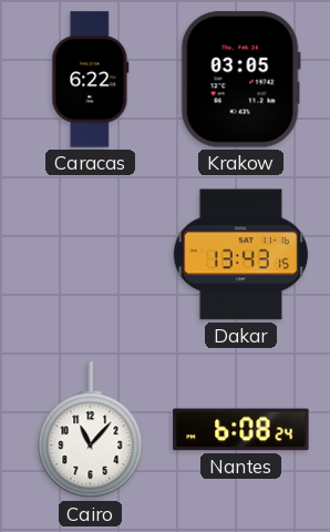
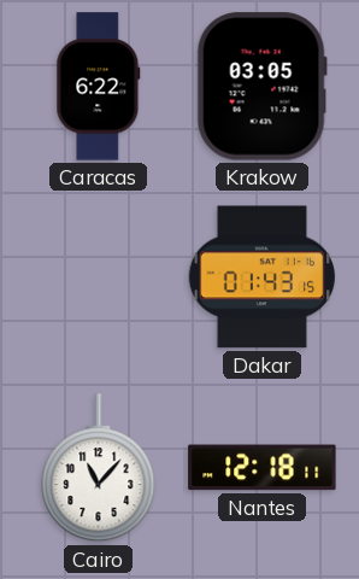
Dakar: 13:43 -> 01:43
Nantes: 6:08 -> 12:18
